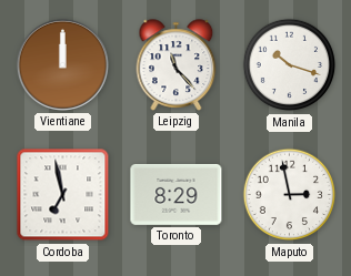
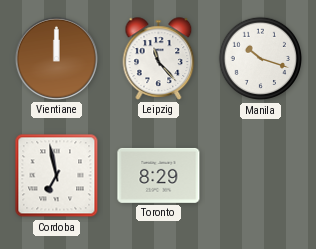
Maputo: 2:58 -> none
